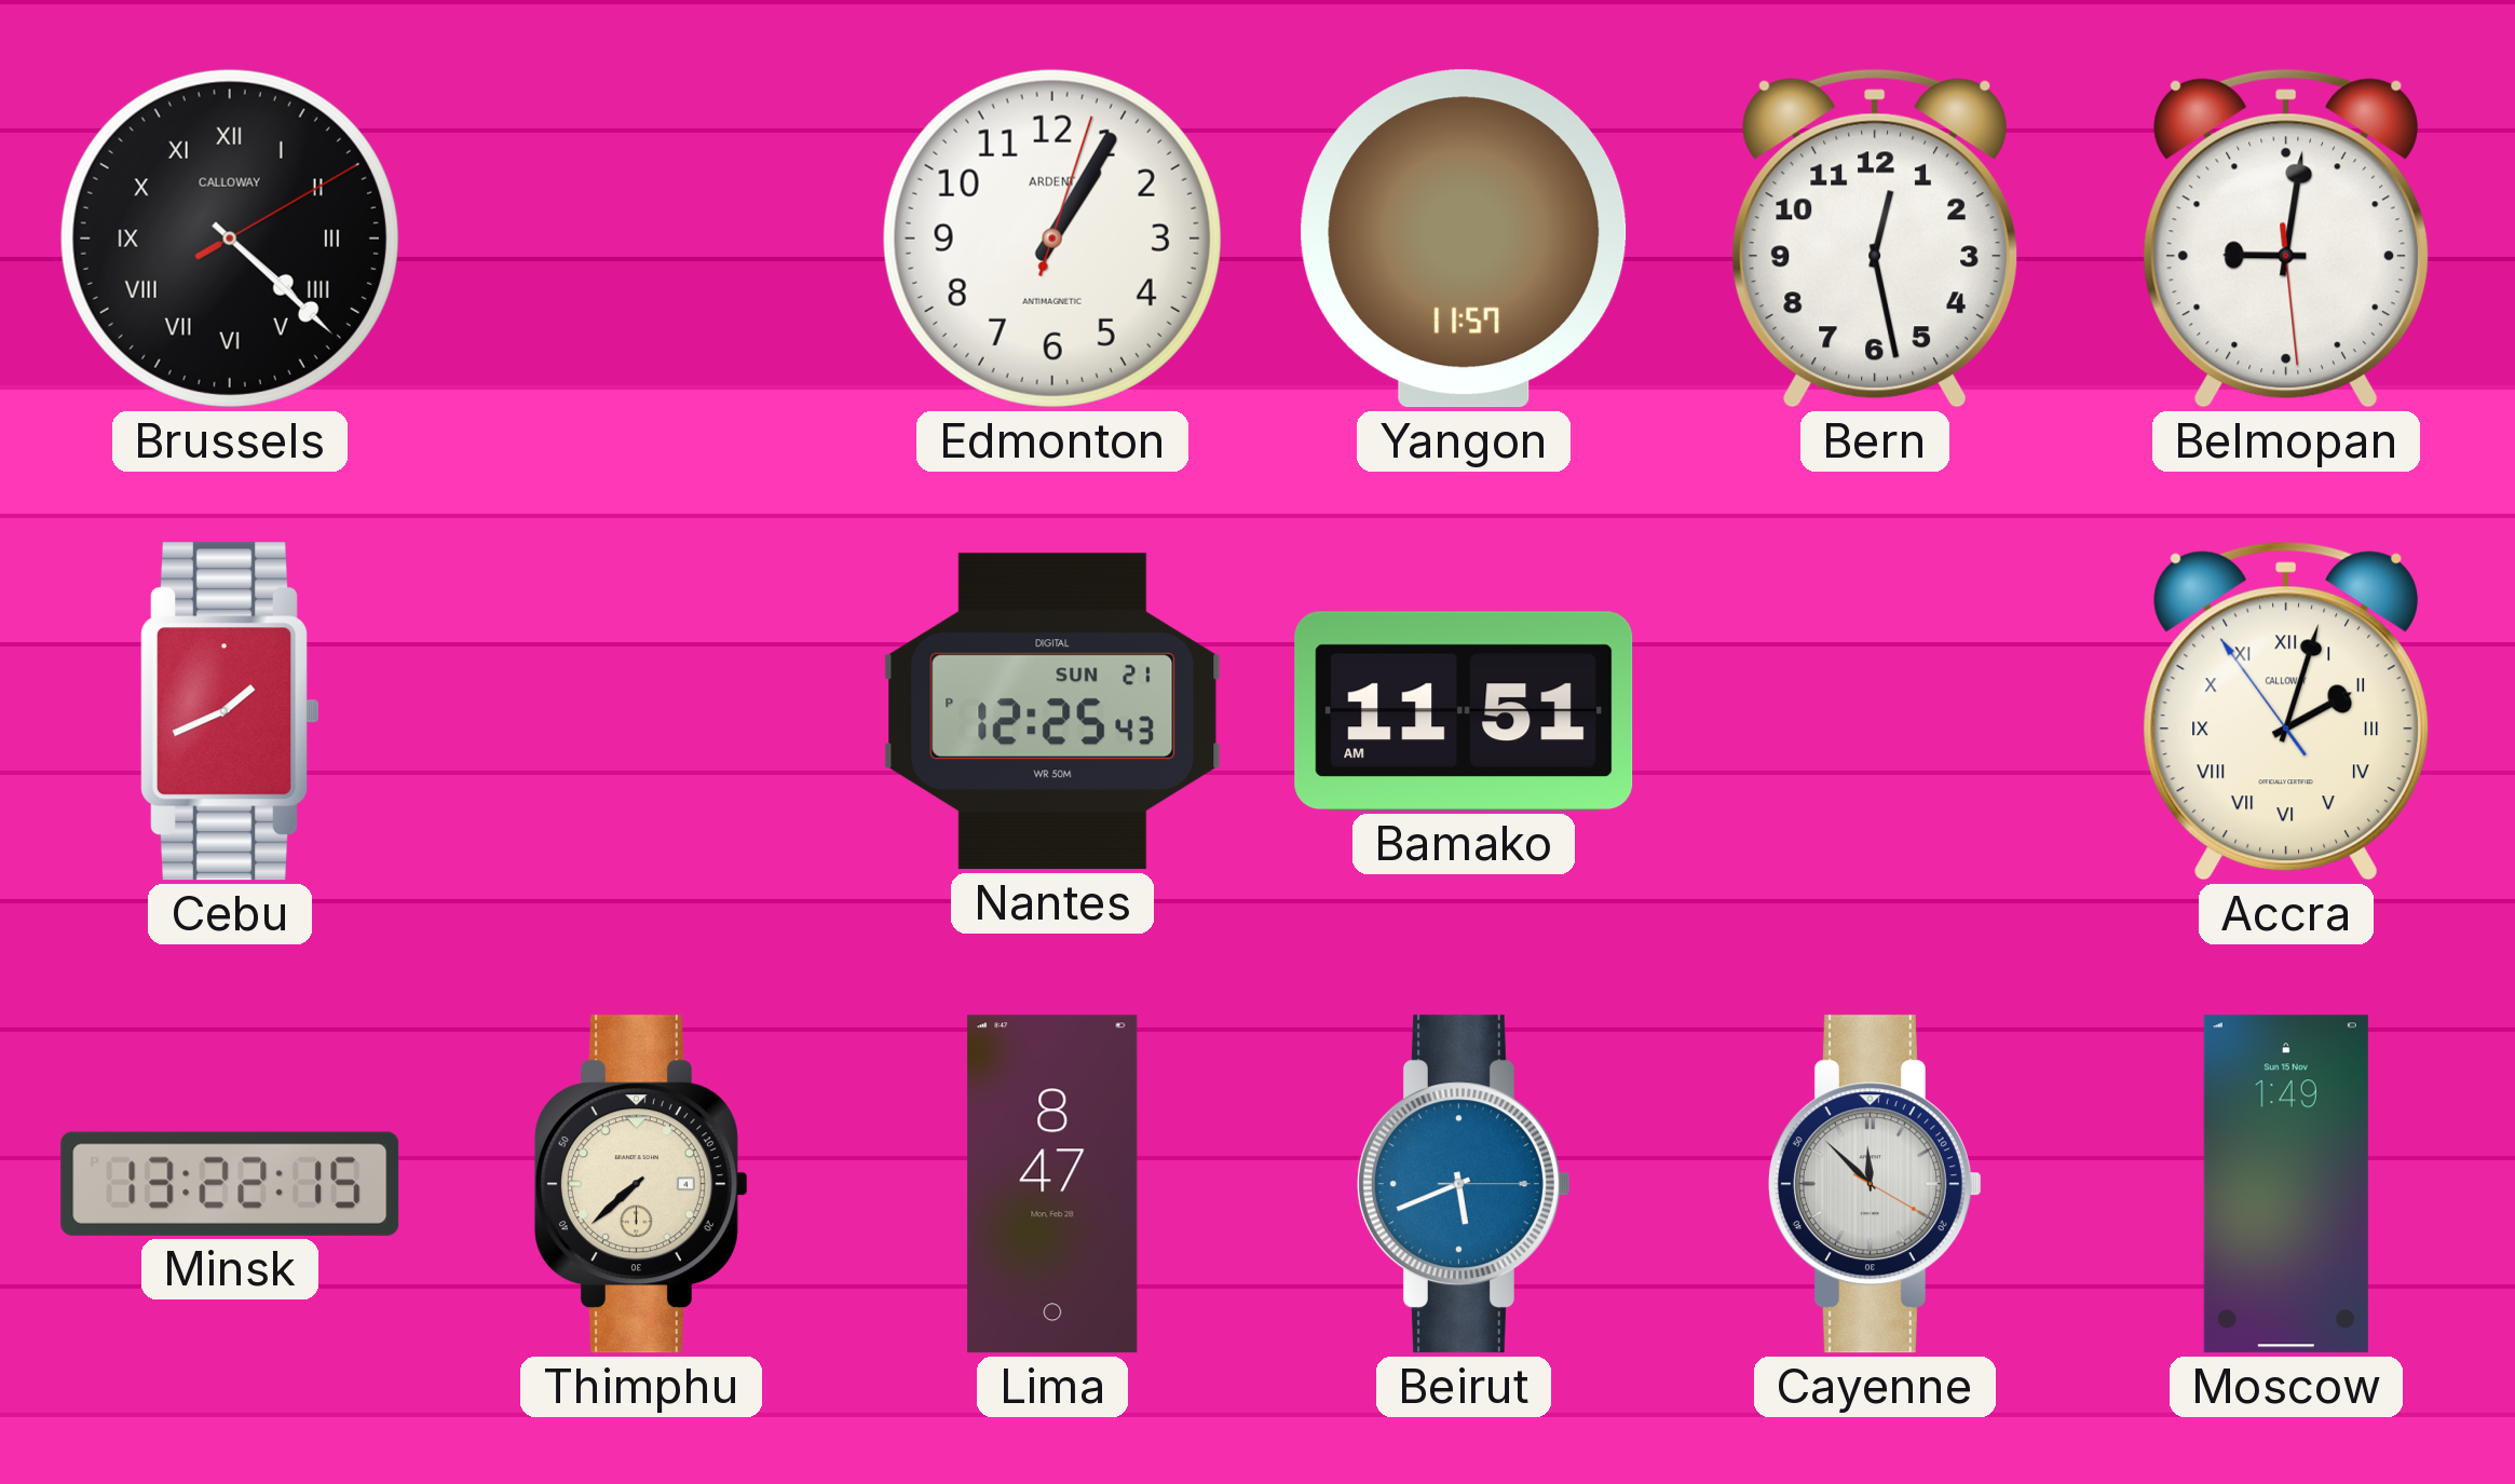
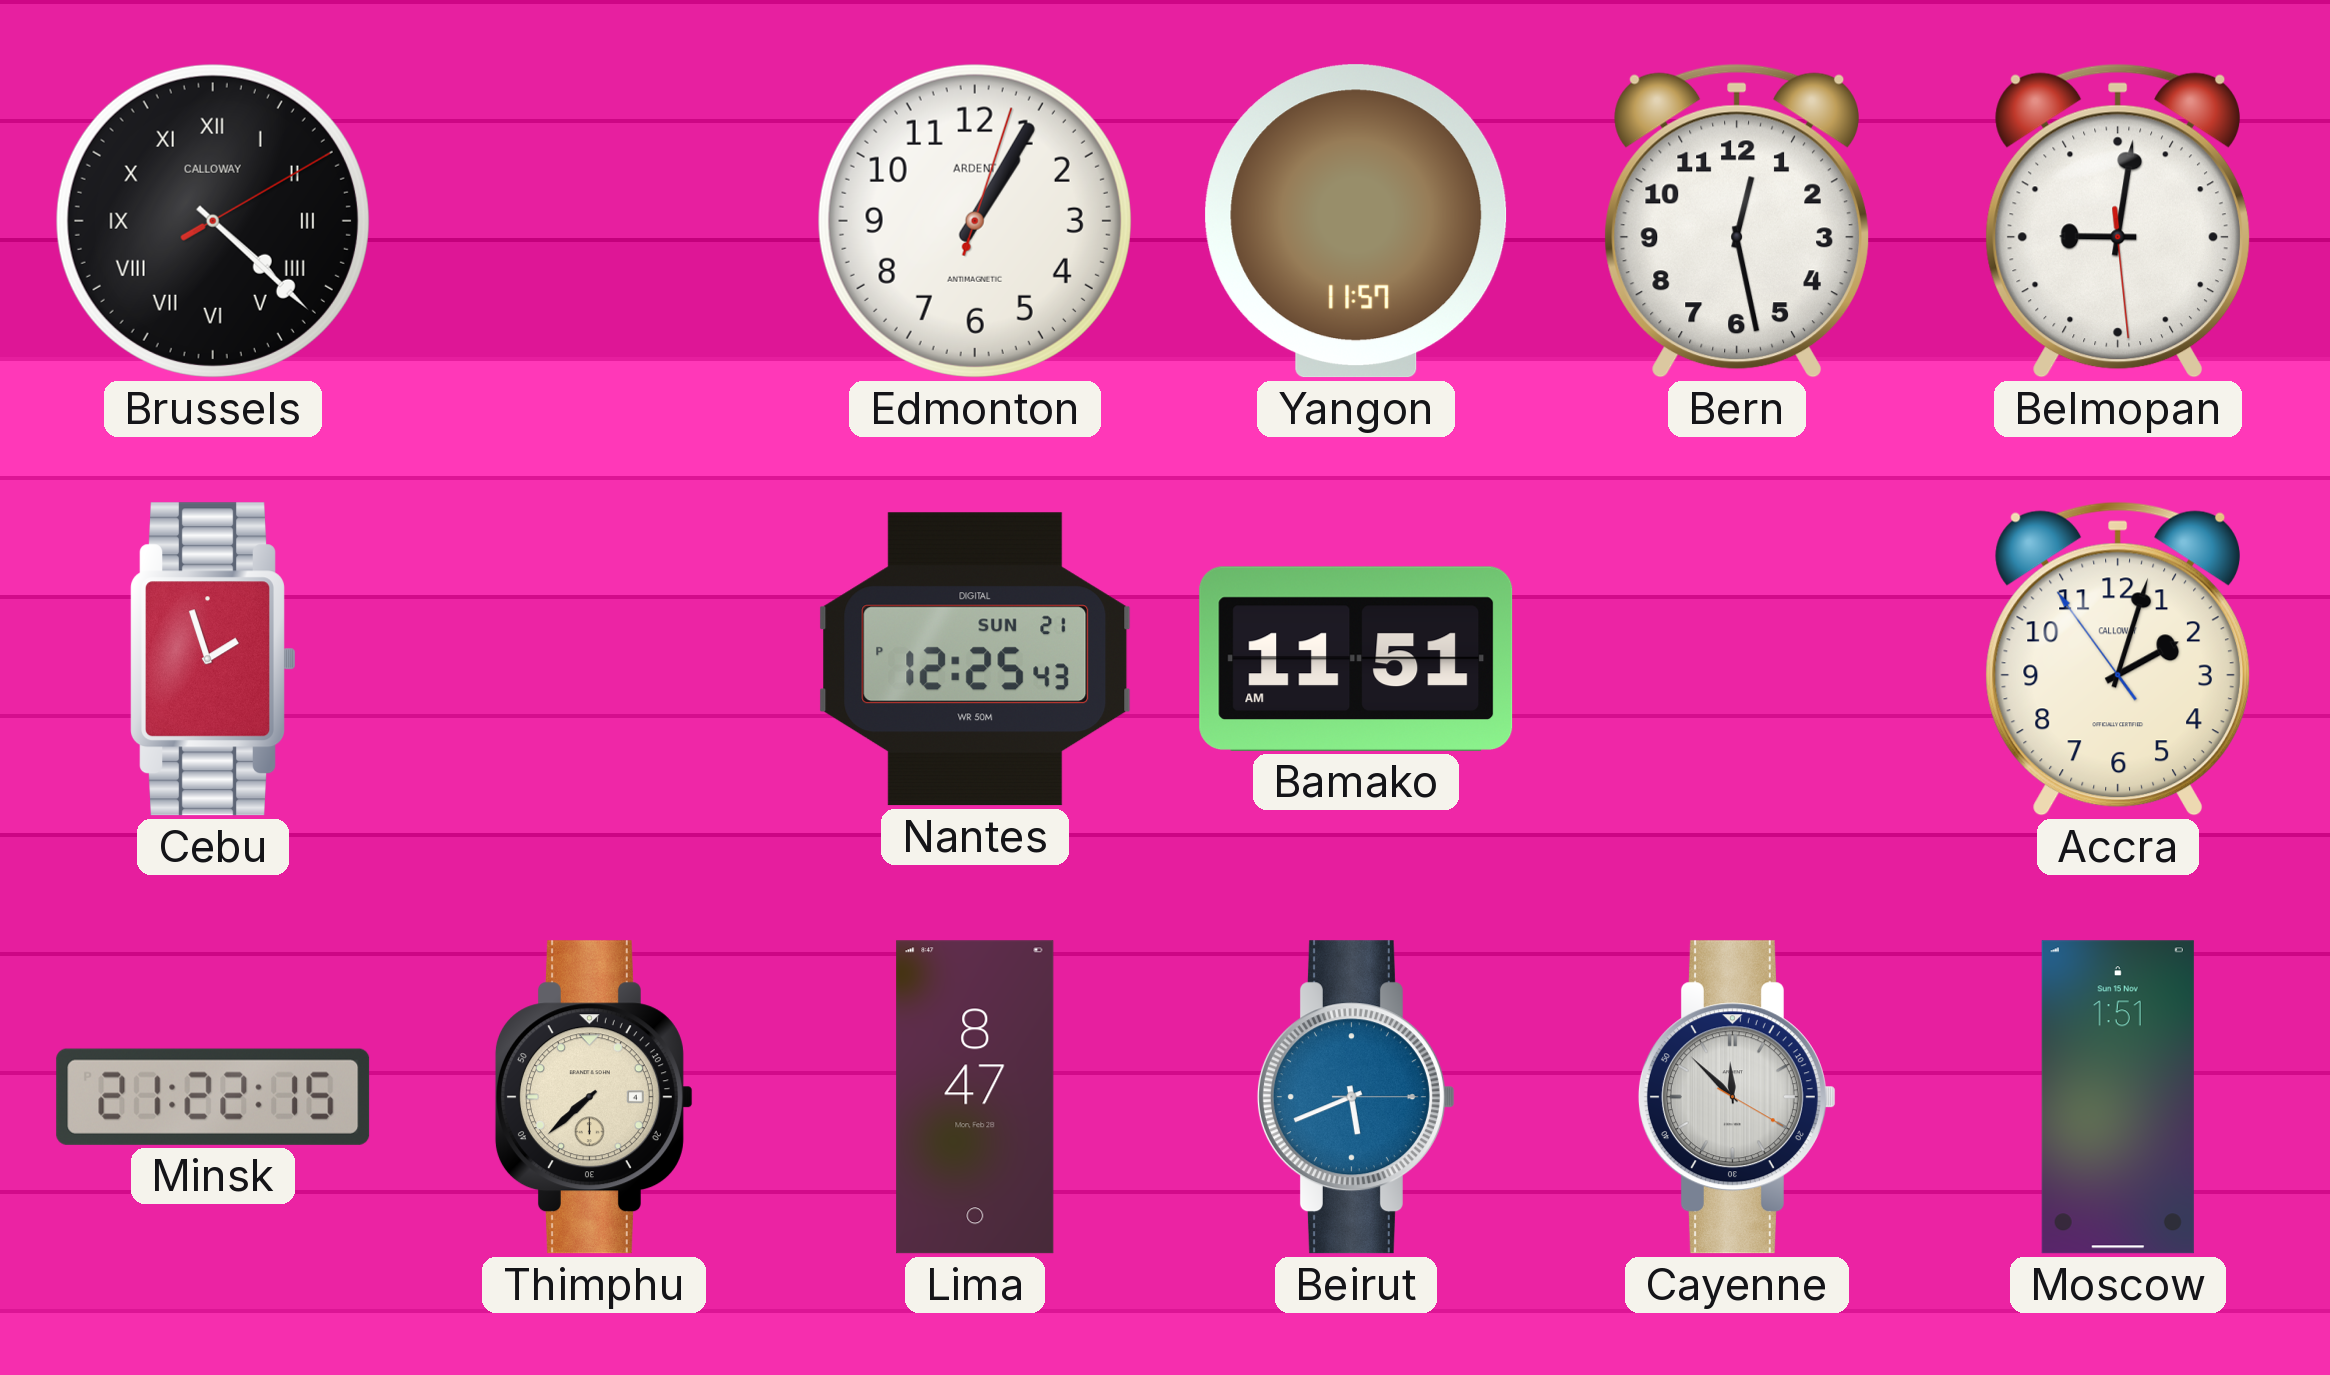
Cebu: 1:41 -> 1:57
Accra numerals: Roman -> Arabic
Minsk: 13:22 -> 21:22
Moscow: 1:49 -> 1:51
